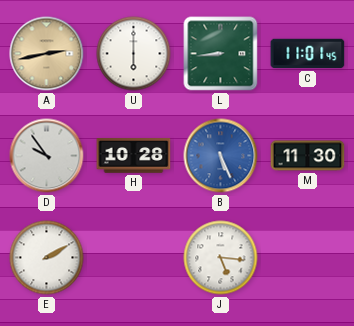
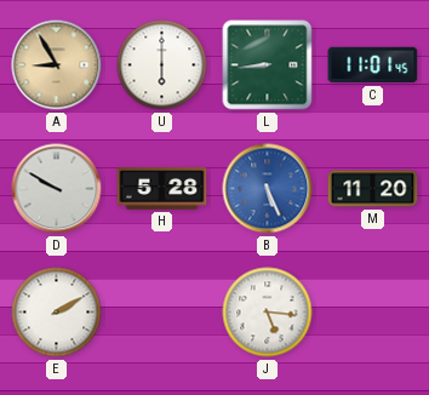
A: 2:43 -> 8:55
D: 9:54 -> 9:50
H: 10:28 -> 5:28
M: 11:30 -> 11:20
